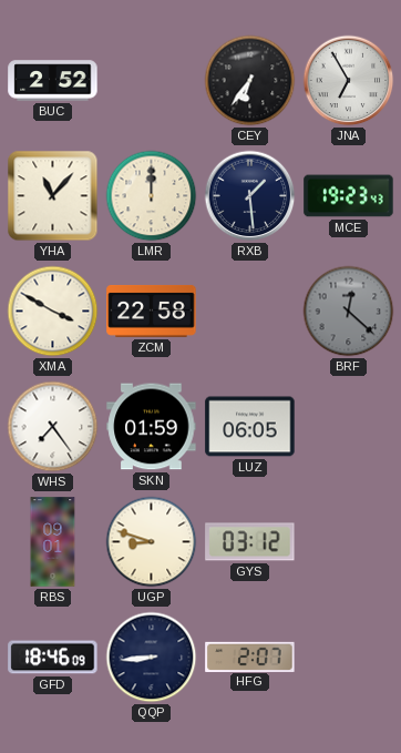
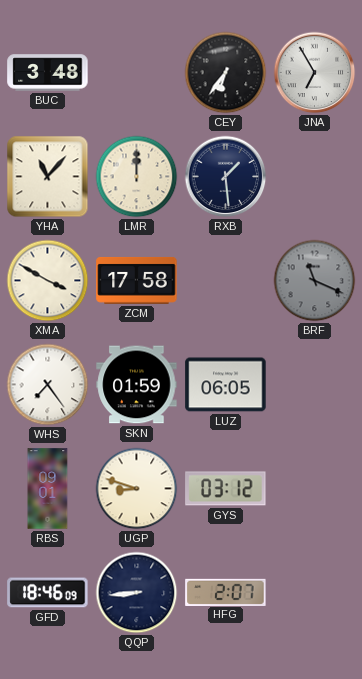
BUC: 2:52 -> 3:48
MCE: 19:23 -> none
ZCM: 22:58 -> 17:58
BRF: 12:22 -> 11:19
